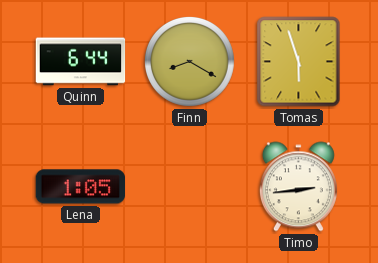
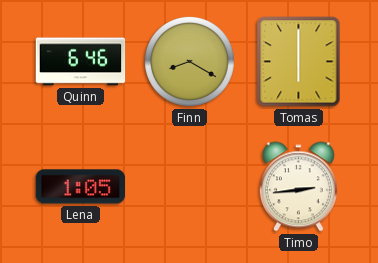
Quinn: 6:44 -> 6:46
Tomas: 5:57 -> 6:00
